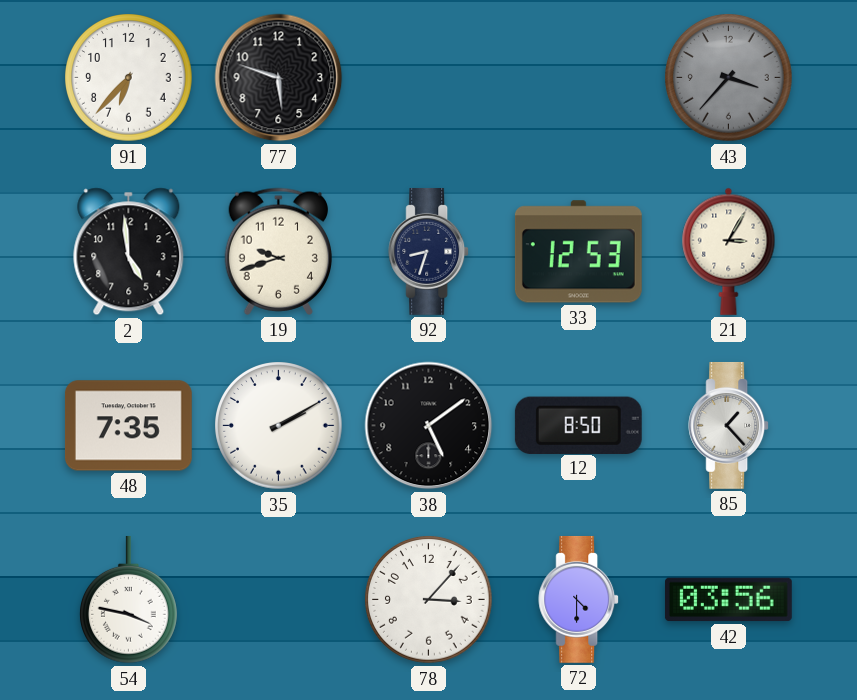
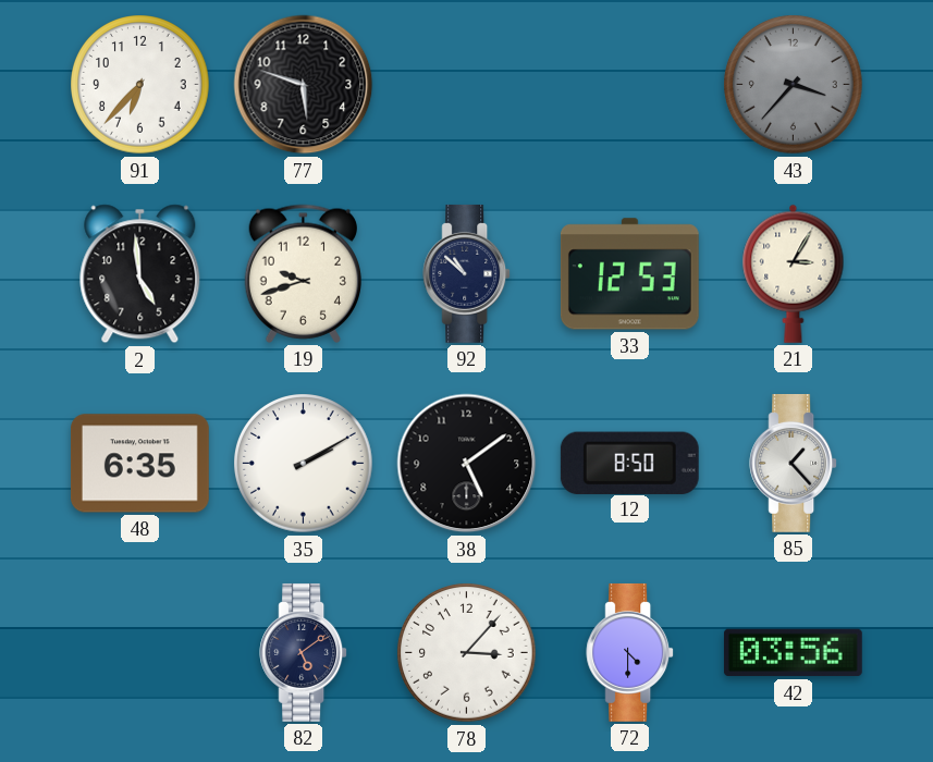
92: 8:33 -> 10:52
48: 7:35 -> 6:35
54: 3:47 -> none
82: none -> 5:09
